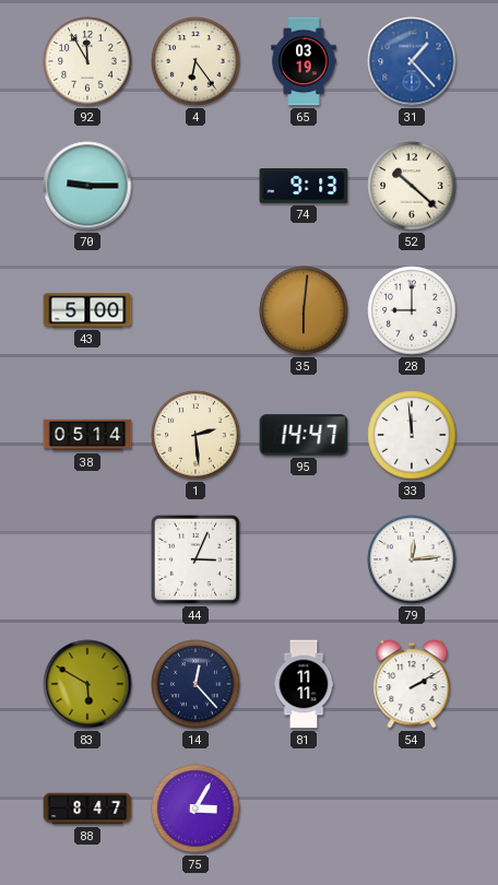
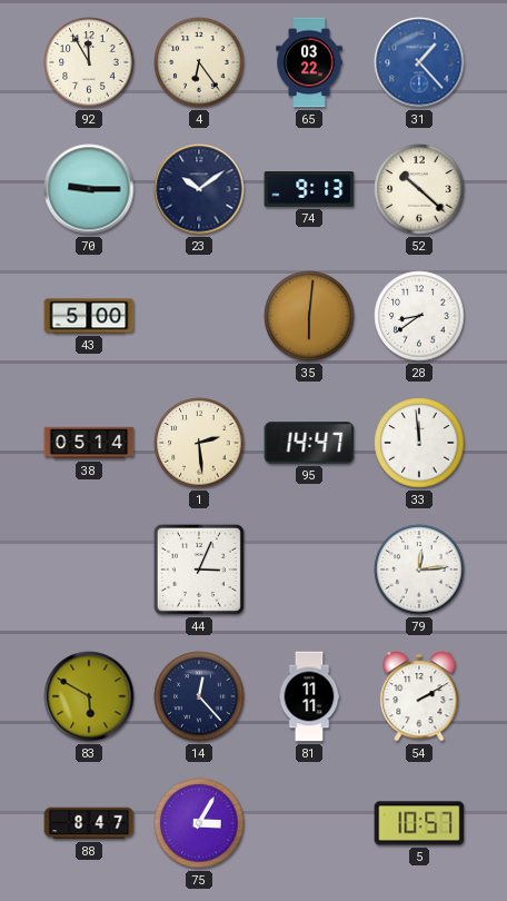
65: 03:19 -> 03:22
23: none -> 10:09
28: 9:00 -> 8:39
5: none -> 10:57
